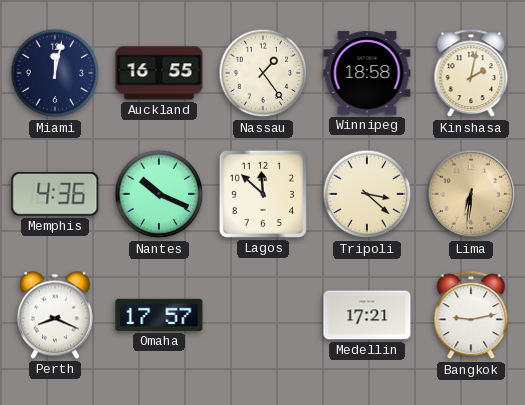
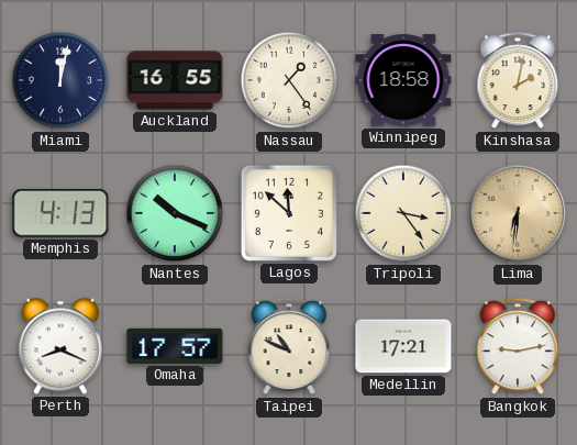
Memphis: 4:36 -> 4:13
Tripoli: 3:22 -> 3:24
Taipei: none -> 10:49
